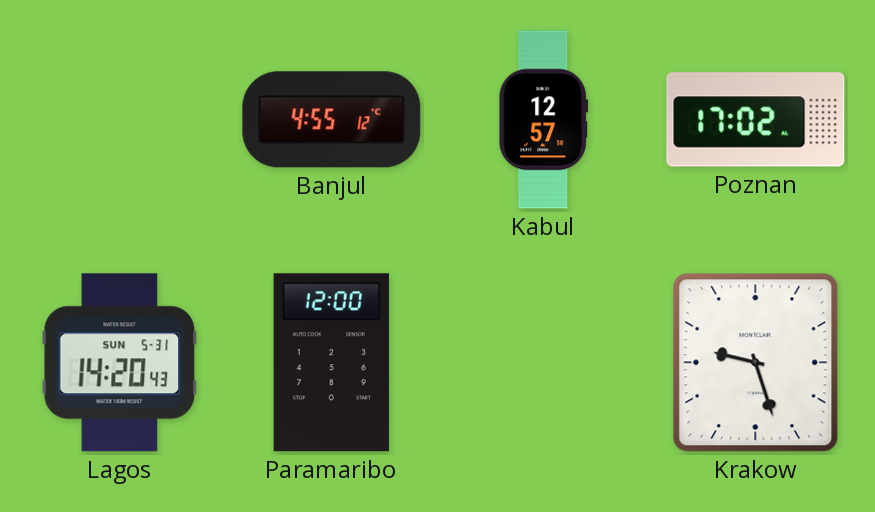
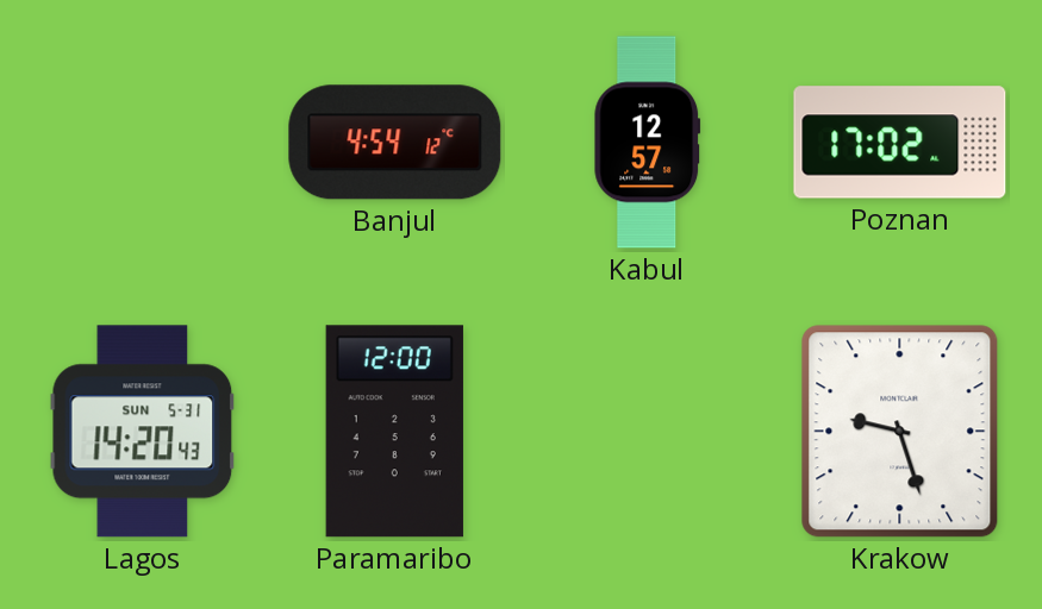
Banjul: 4:55 -> 4:54
